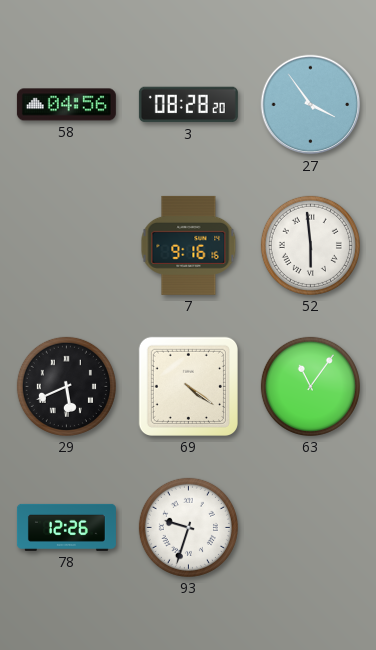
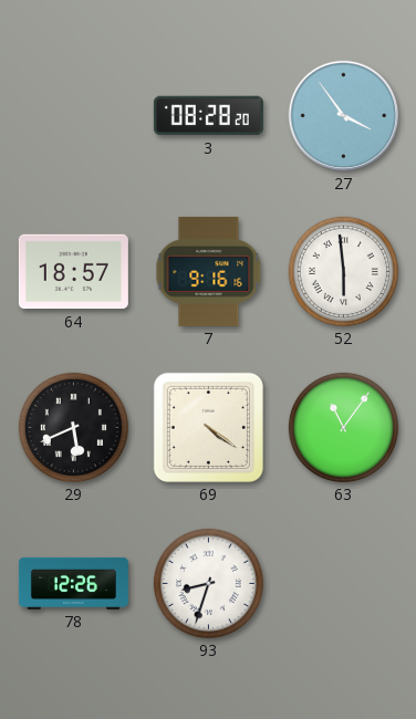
58: 04:56 -> none
64: none -> 18:57
93: 9:33 -> 8:33
